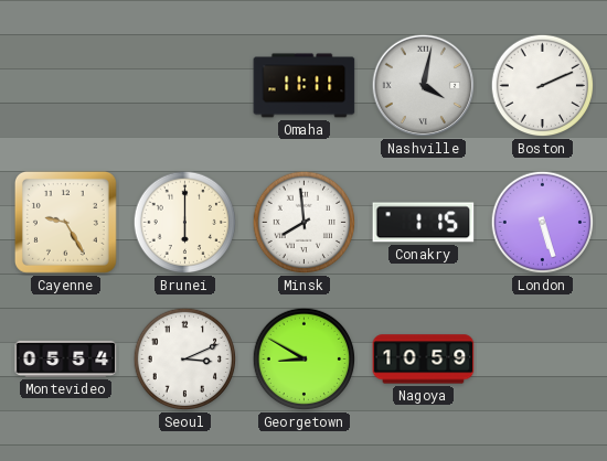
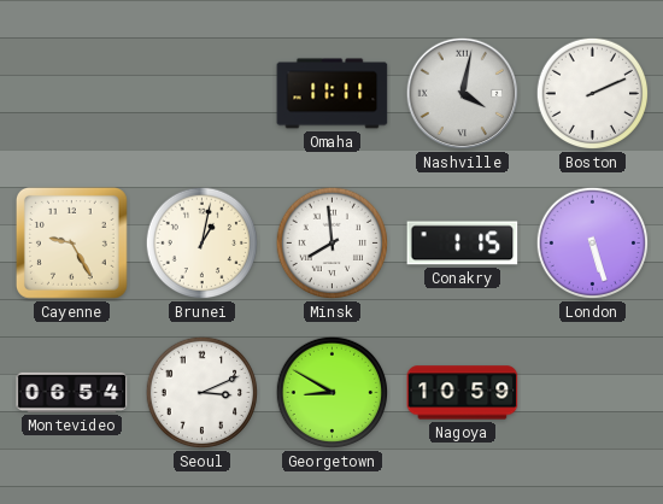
Brunei: 6:00 -> 1:02
Montevideo: 05:54 -> 06:54
